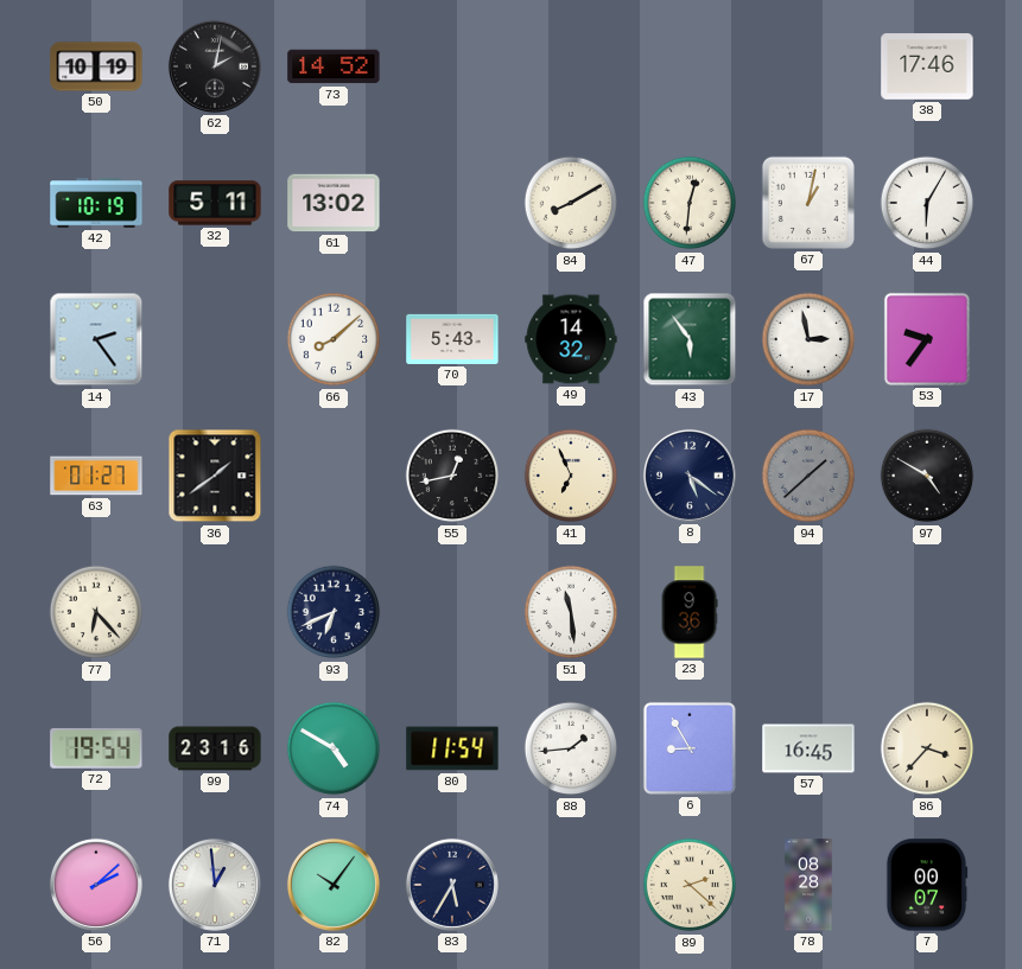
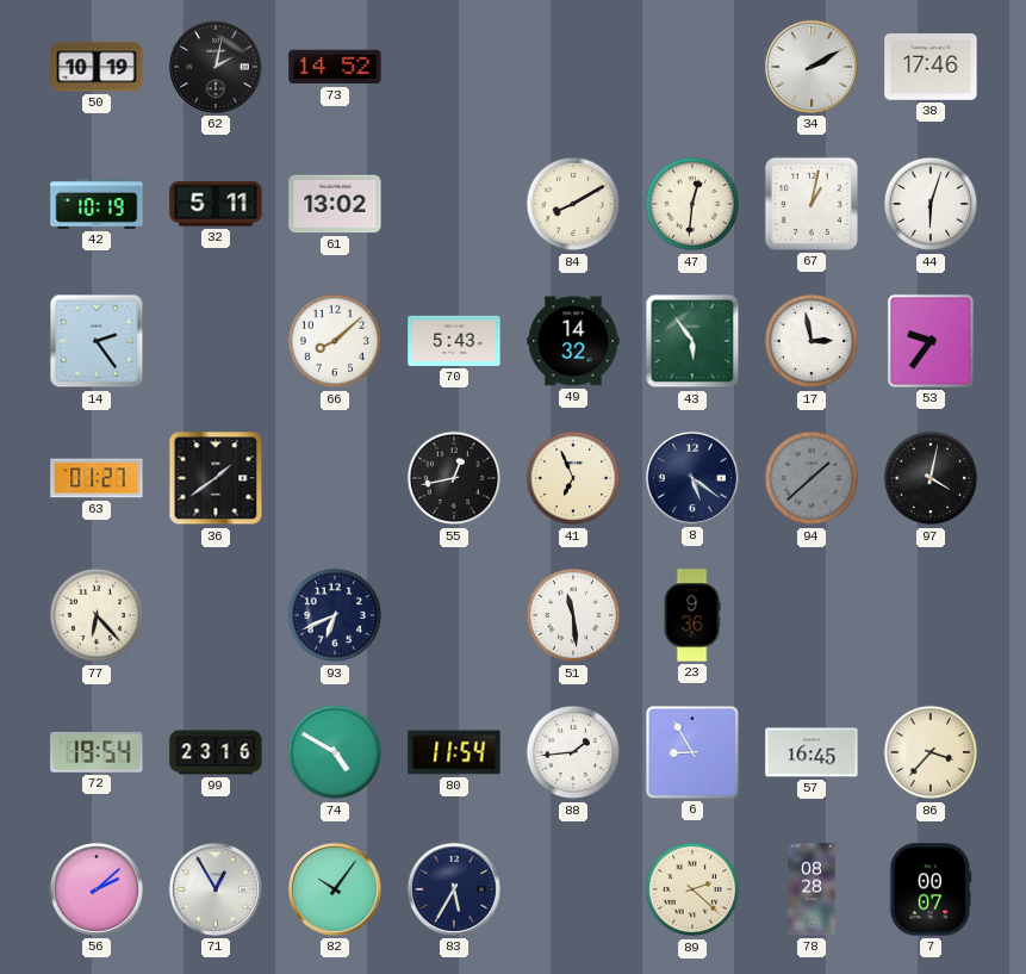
34: none -> 2:10
44: 6:05 -> 6:03
97: 4:50 -> 4:02
71: 12:59 -> 12:55
